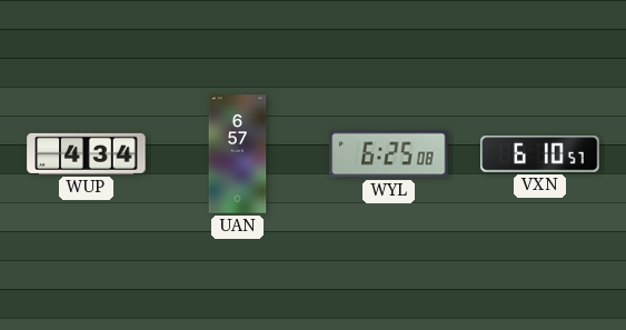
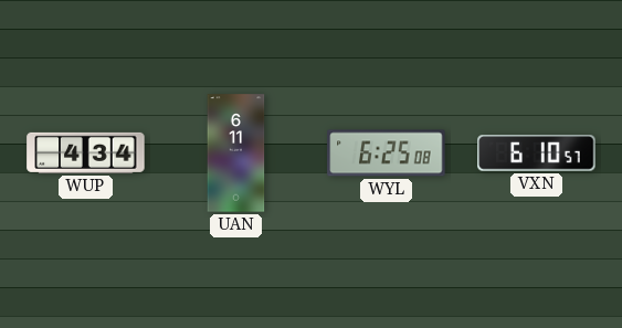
UAN: 6:57 -> 6:11
